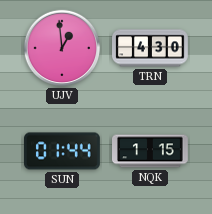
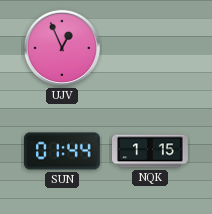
UJV: 12:59 -> 12:56
TRN: 4:30 -> none
